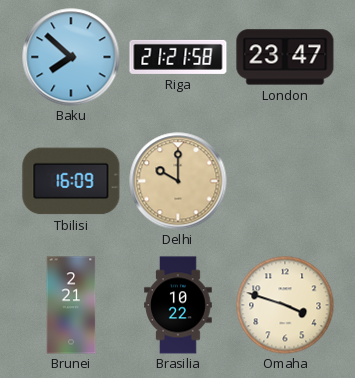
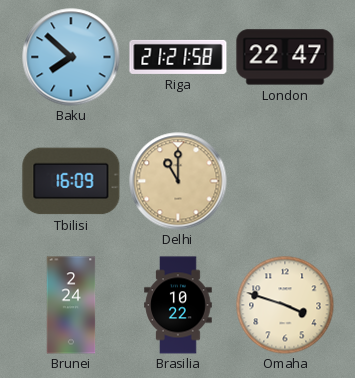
London: 23:47 -> 22:47
Delhi: 10:00 -> 11:00
Brunei: 2:21 -> 2:24
